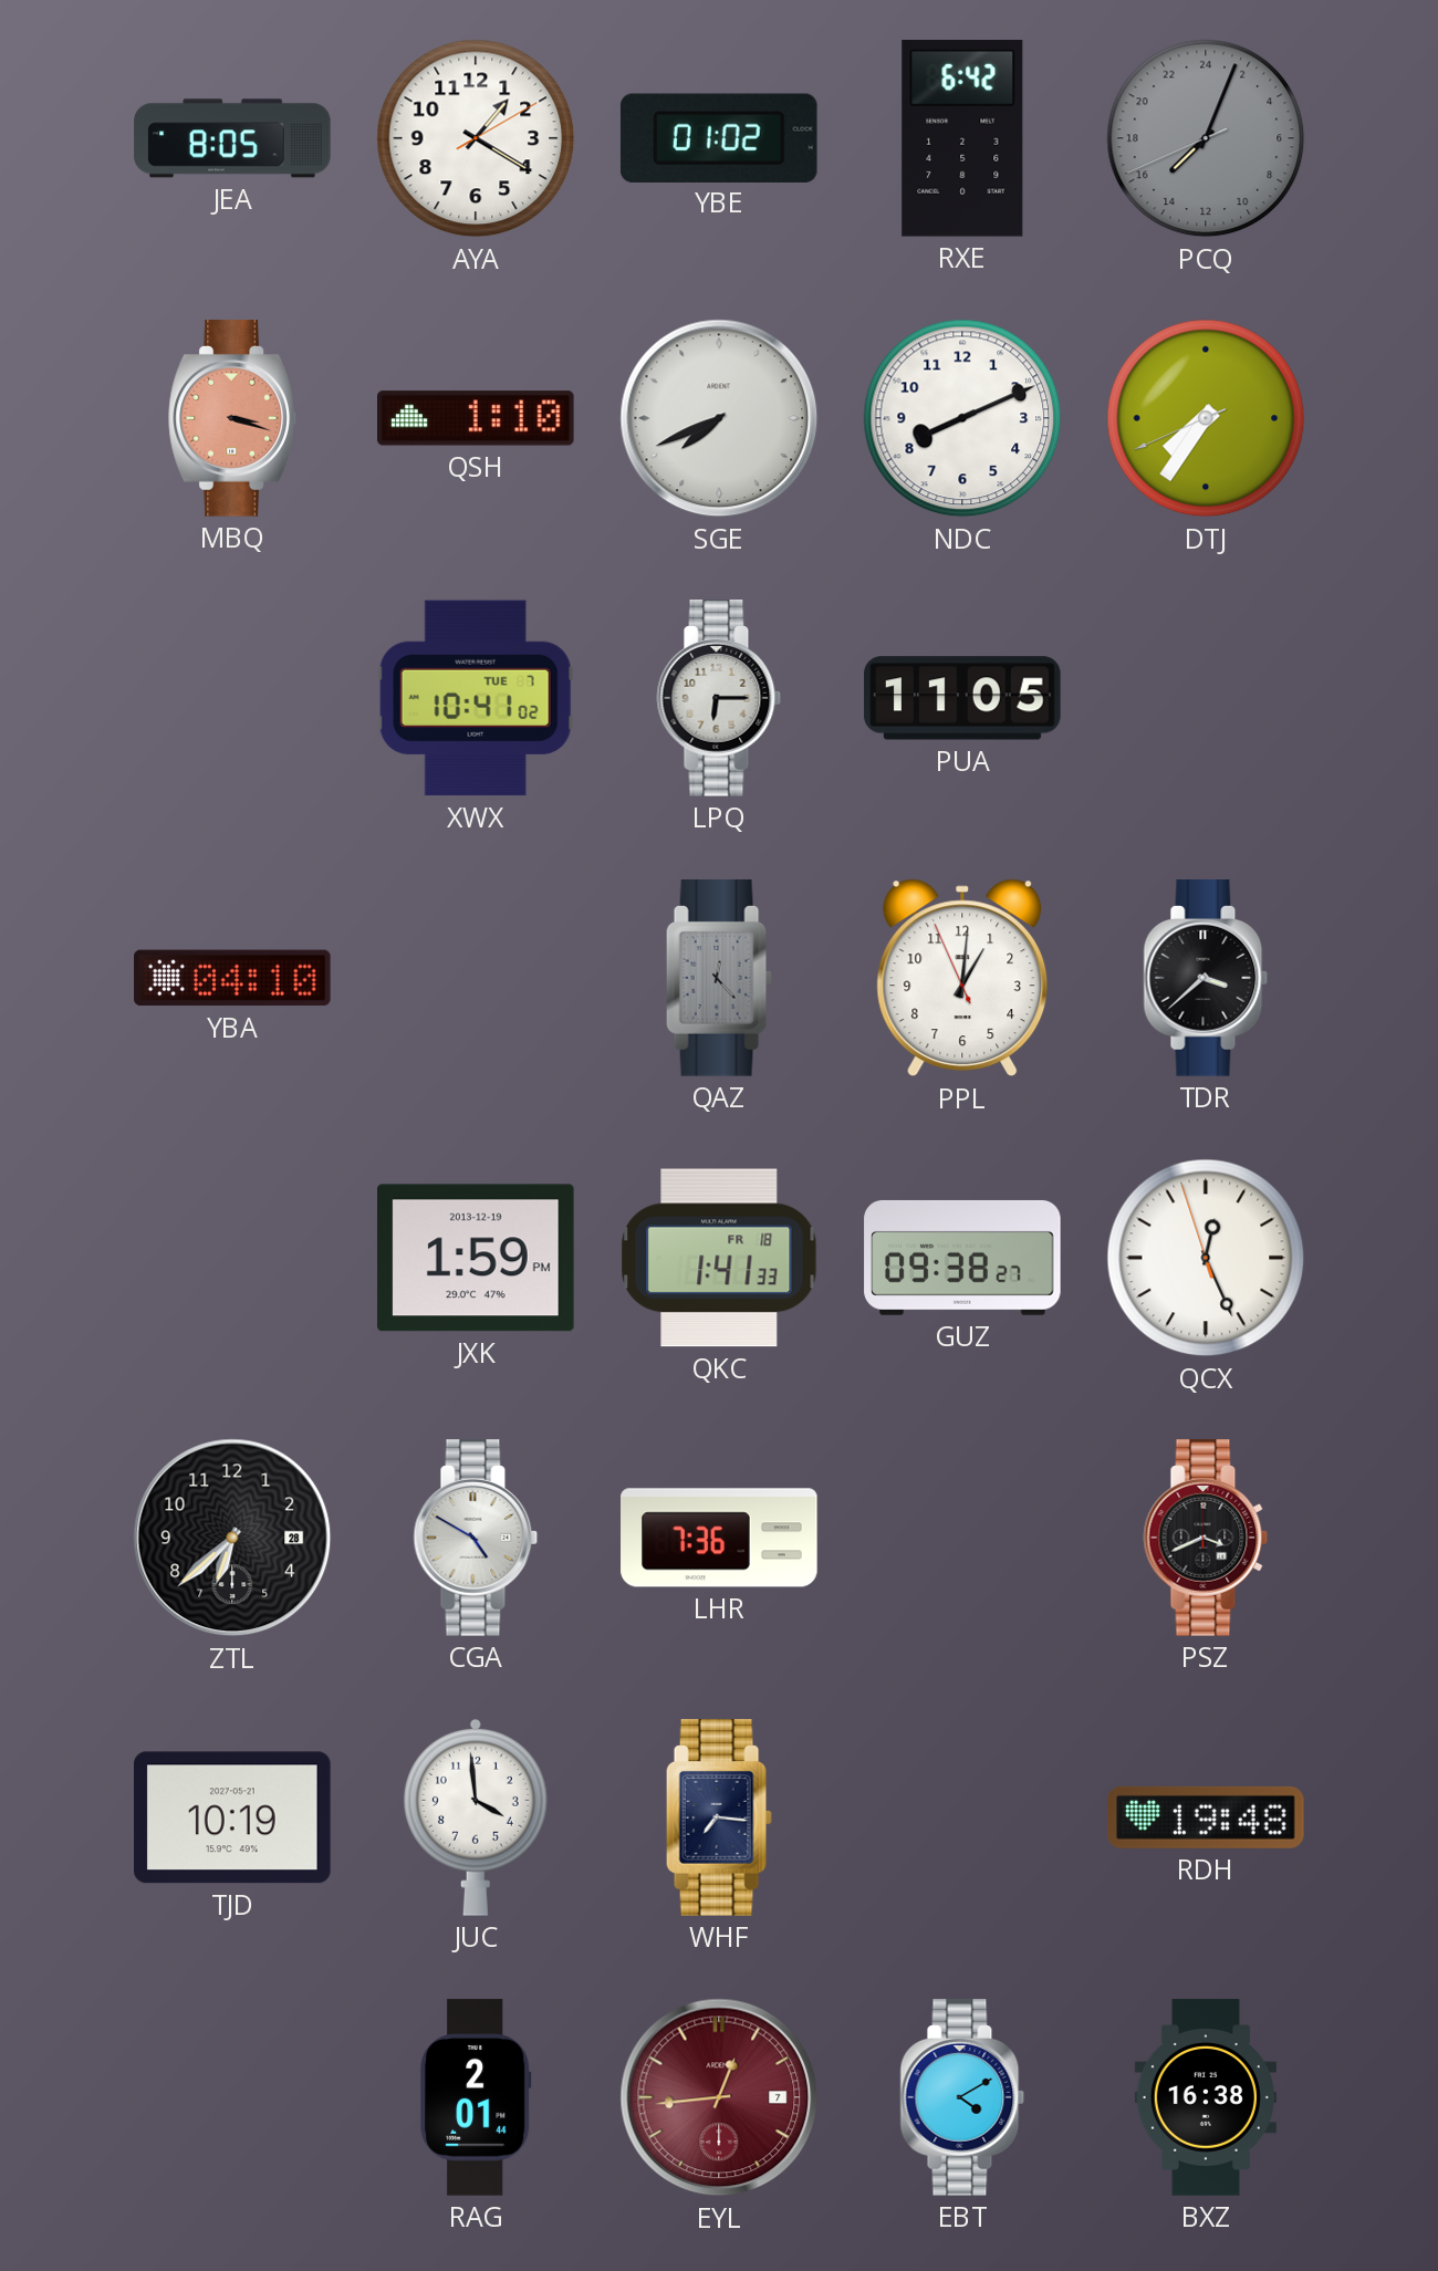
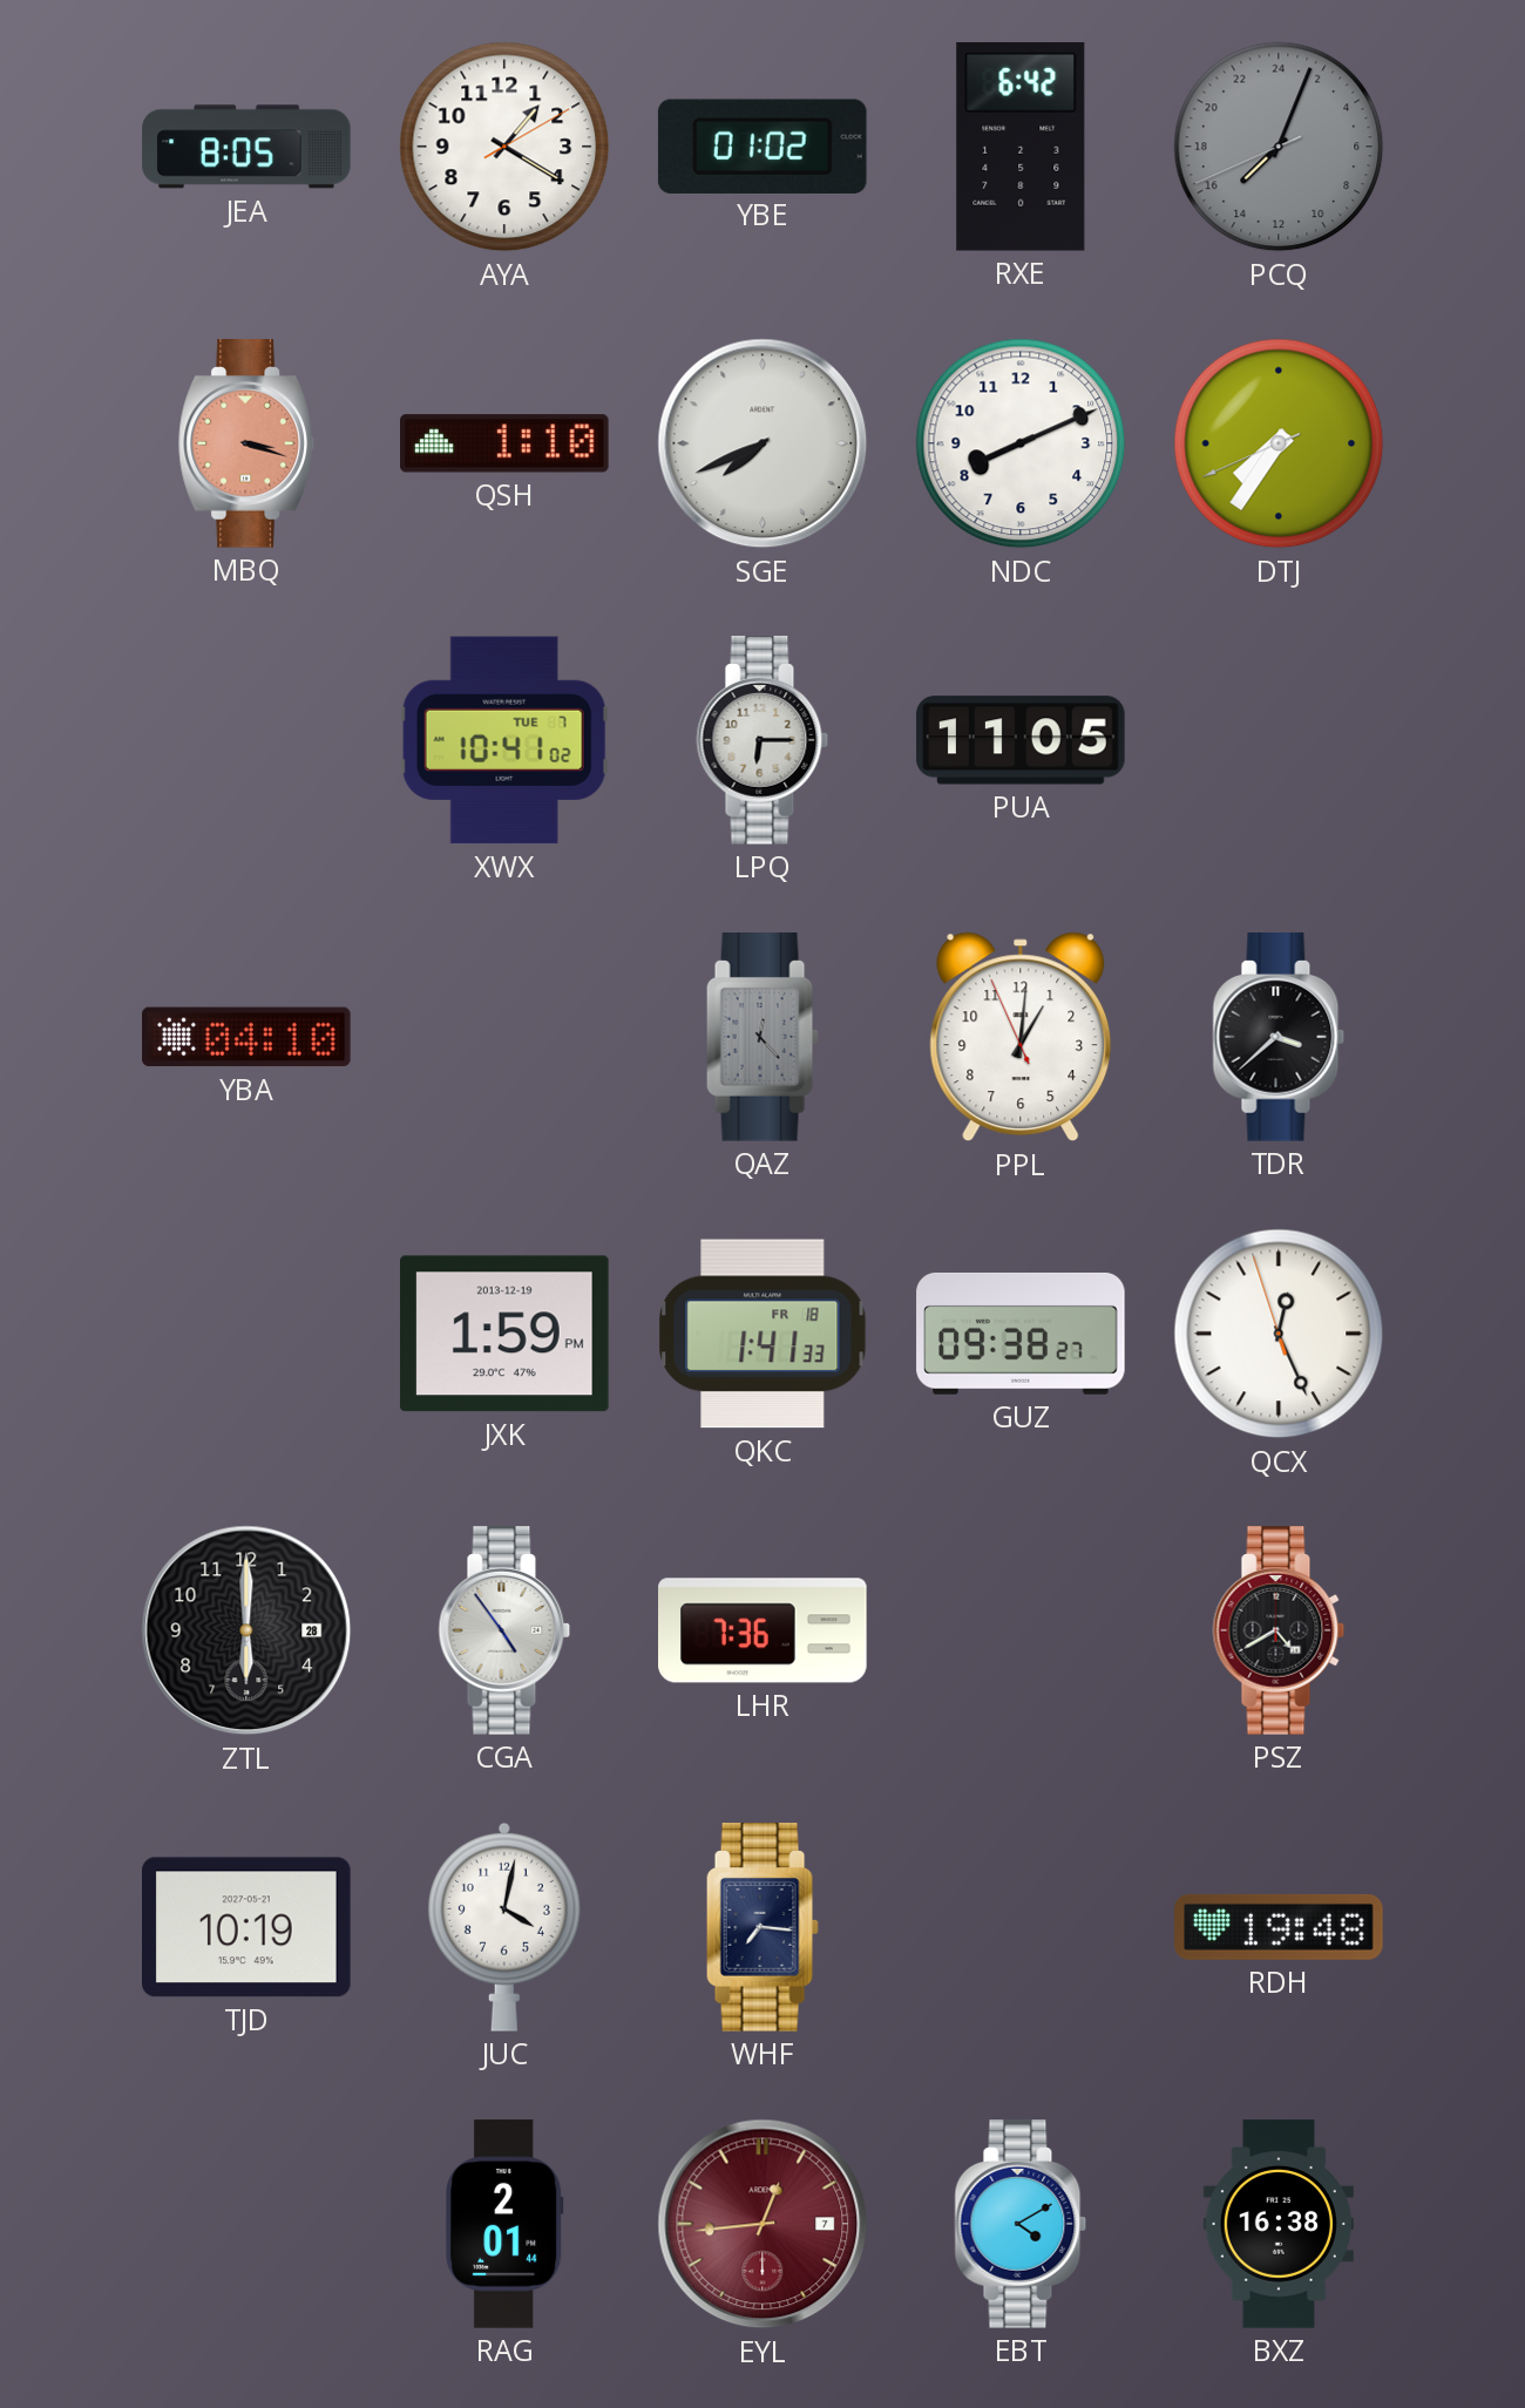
ZTL: 6:38 -> 6:00
CGA: 4:50 -> 4:54
PSZ: 3:41 -> 4:40
JUC: 3:59 -> 4:02
